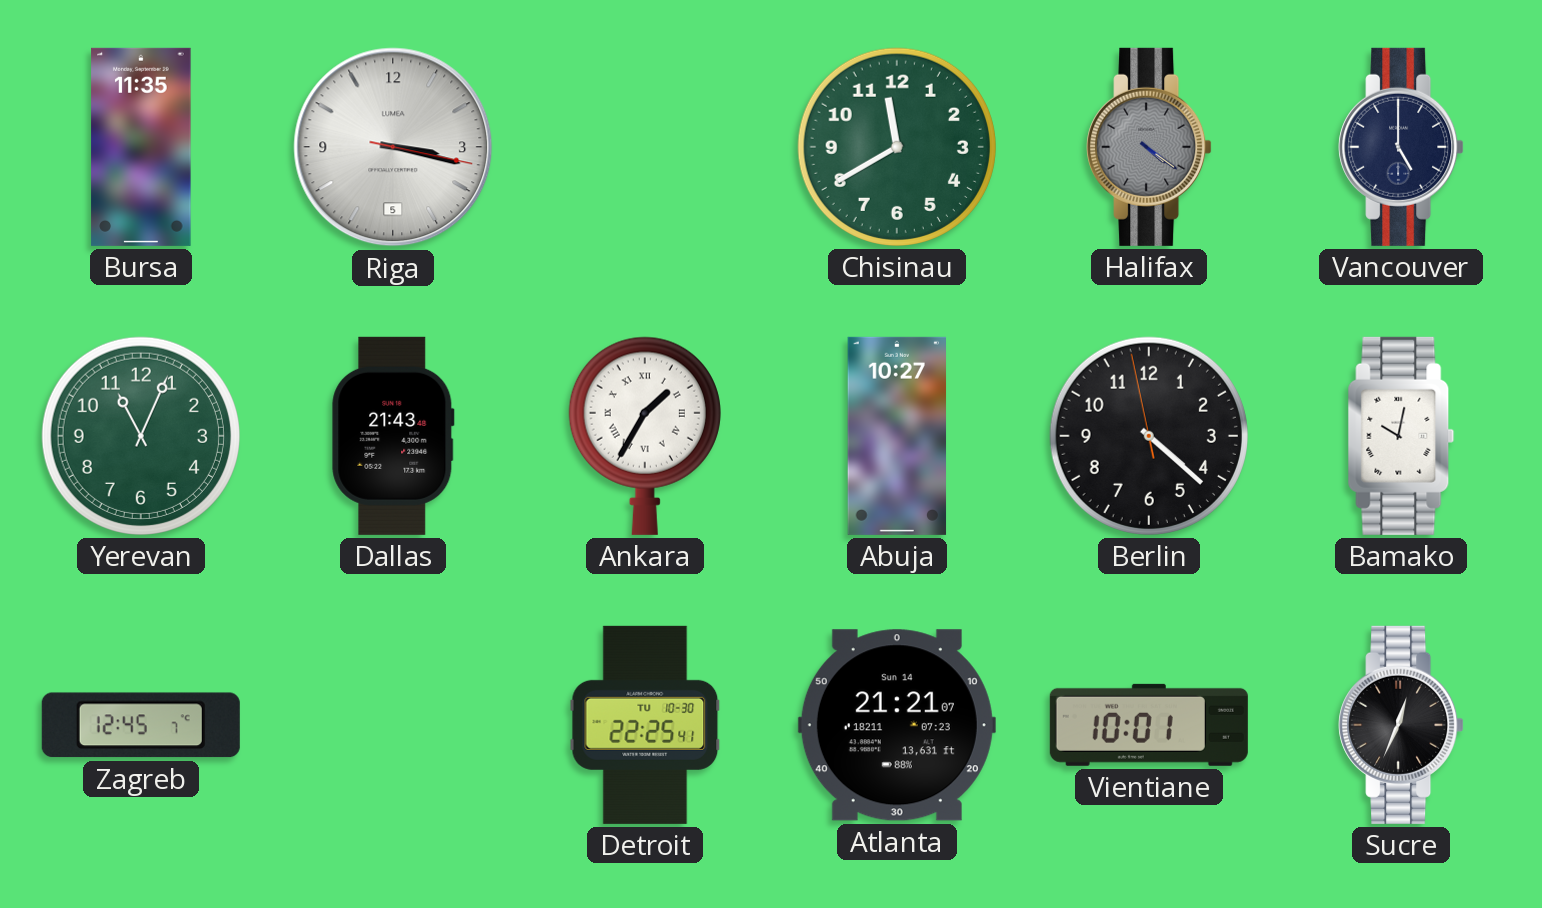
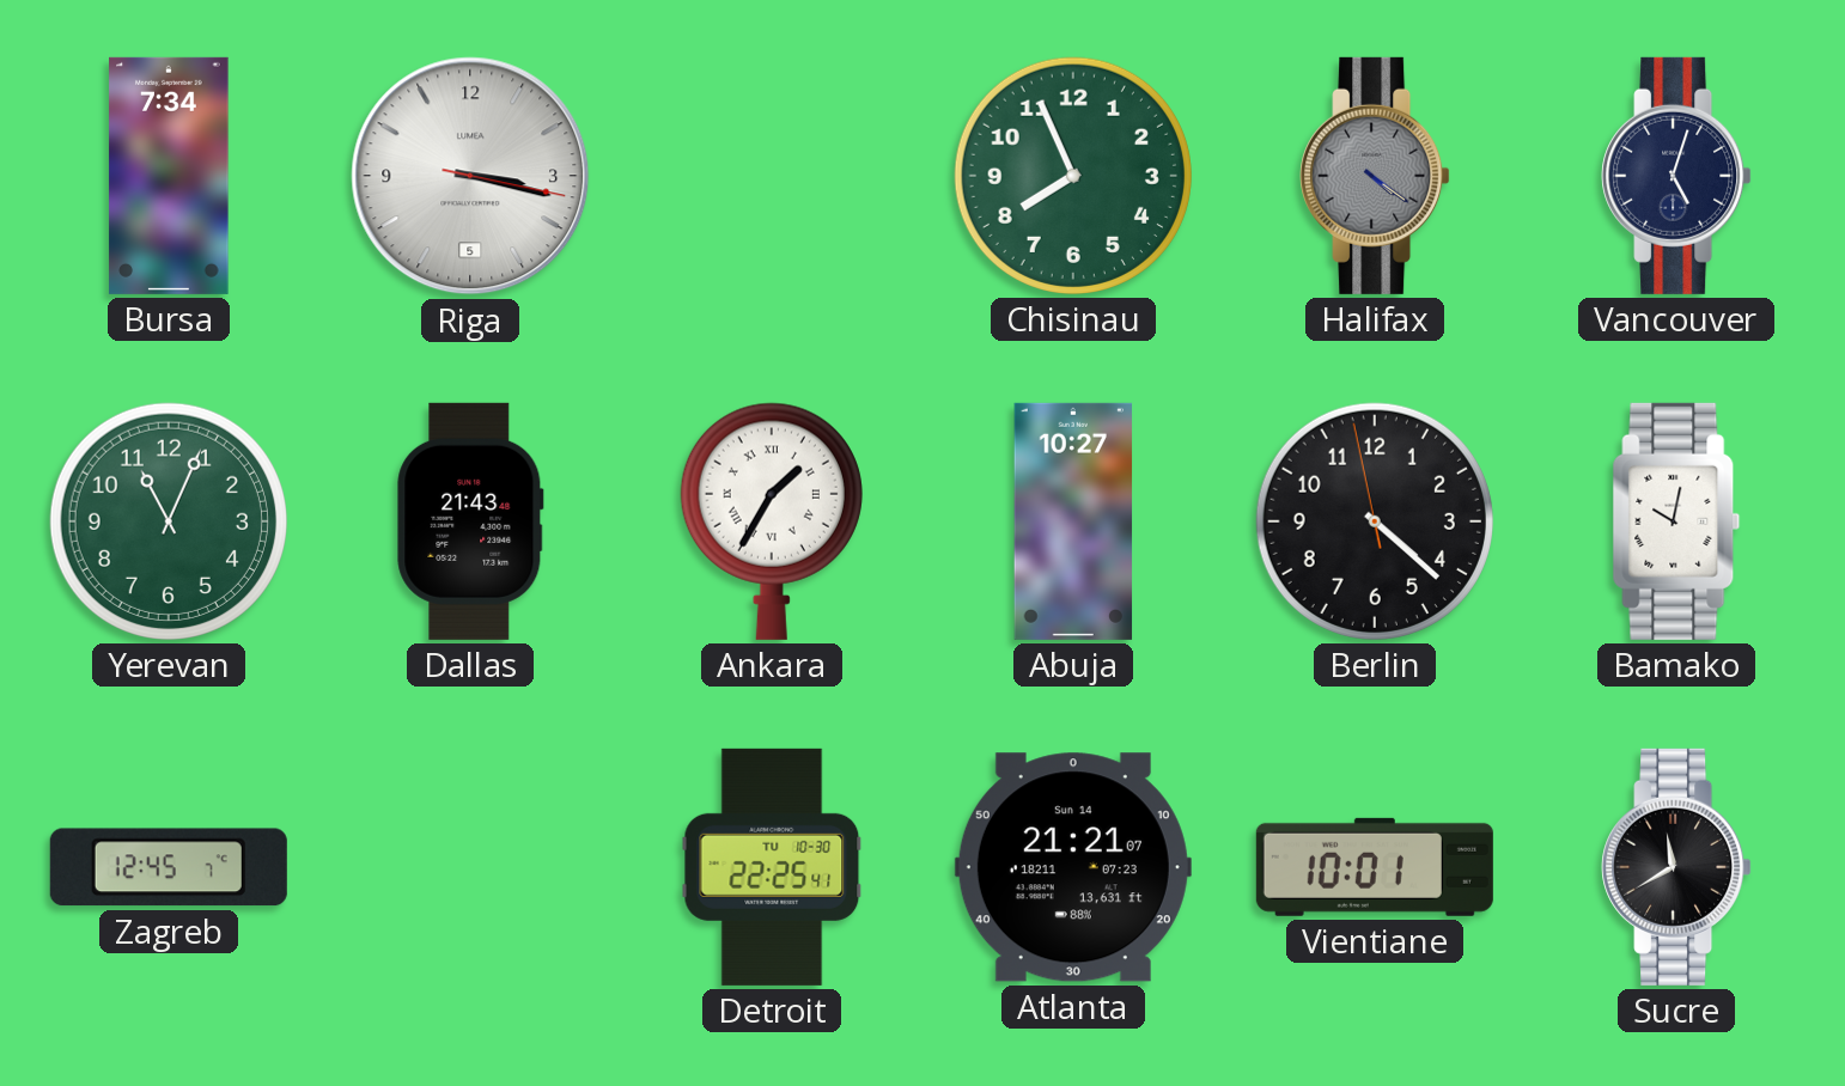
Bursa: 11:35 -> 7:34
Chisinau: 11:40 -> 7:56
Vancouver: 5:00 -> 5:03
Sucre: 12:34 -> 11:40
